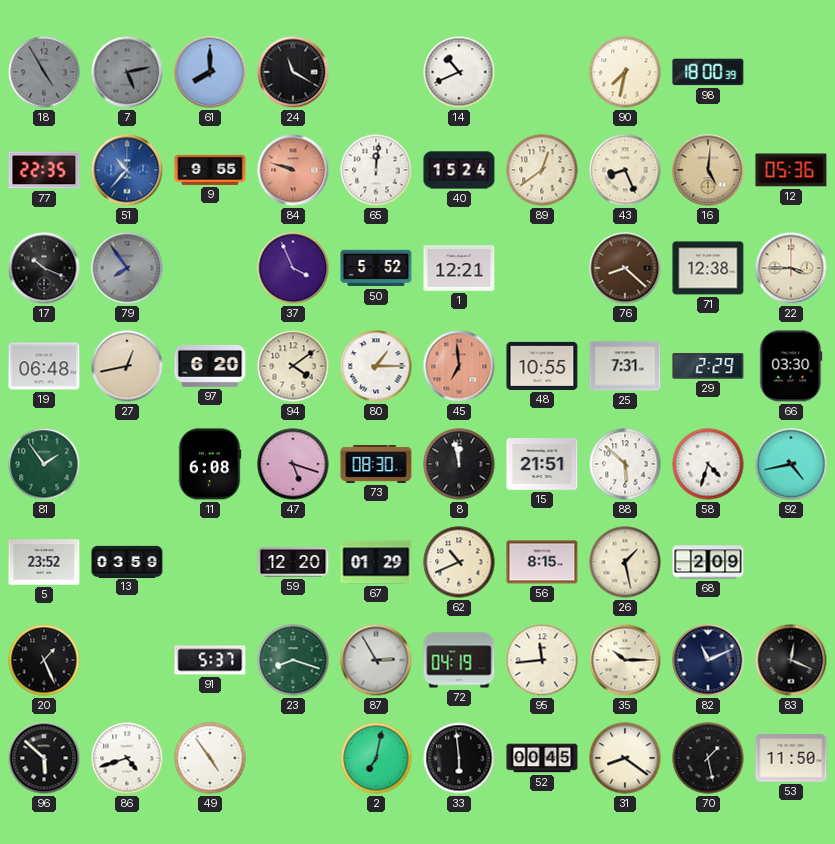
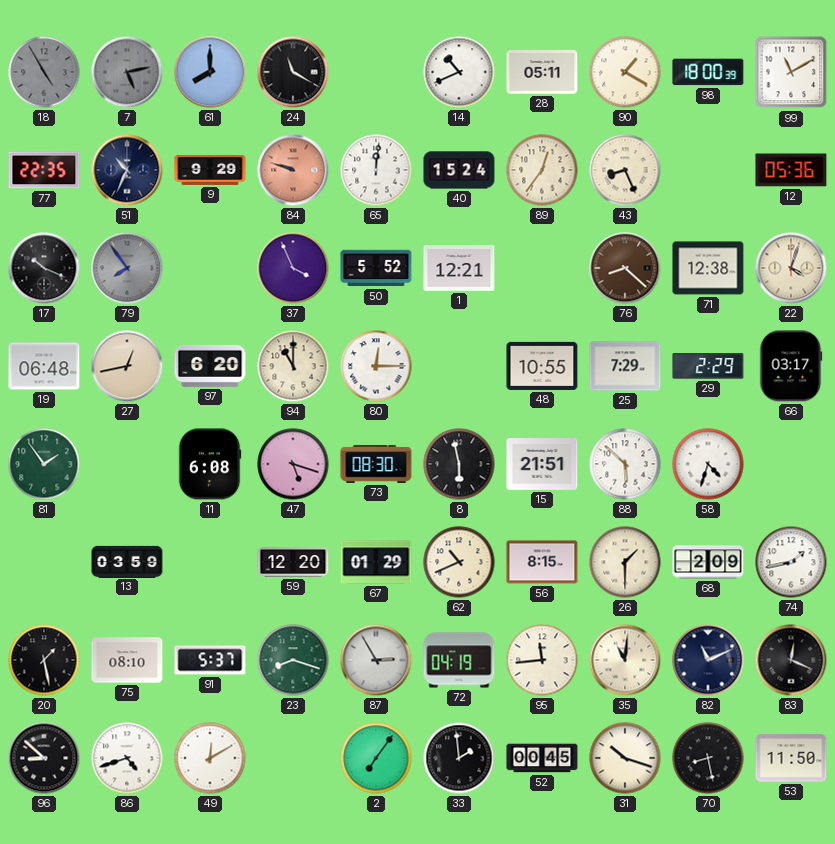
28: none -> 05:11
90: 7:32 -> 1:20
99: none -> 11:10
51: 10:37 -> 10:34
51 dial: blue -> navy
9: 9:55 -> 9:29
89: 12:39 -> 12:36
16: 5:01 -> none
22: 3:45 -> 4:03
94: 4:09 -> 11:00
80: 1:15 -> 12:15
45: 6:59 -> none
25: 7:31 -> 7:29
66: 03:30 -> 03:17
8: 11:58 -> 5:58
92: 4:43 -> none
5: 23:52 -> none
26: 1:28 -> 1:30
74: none -> 1:43
20: 1:26 -> 1:28
75: none -> 08:10
35: 10:15 -> 11:01
96: 5:52 -> 8:52
49: 4:54 -> 12:10
2: 7:02 -> 7:06
33: 5:59 -> 1:59
31: 8:21 -> 10:18
70: 1:28 -> 8:28
